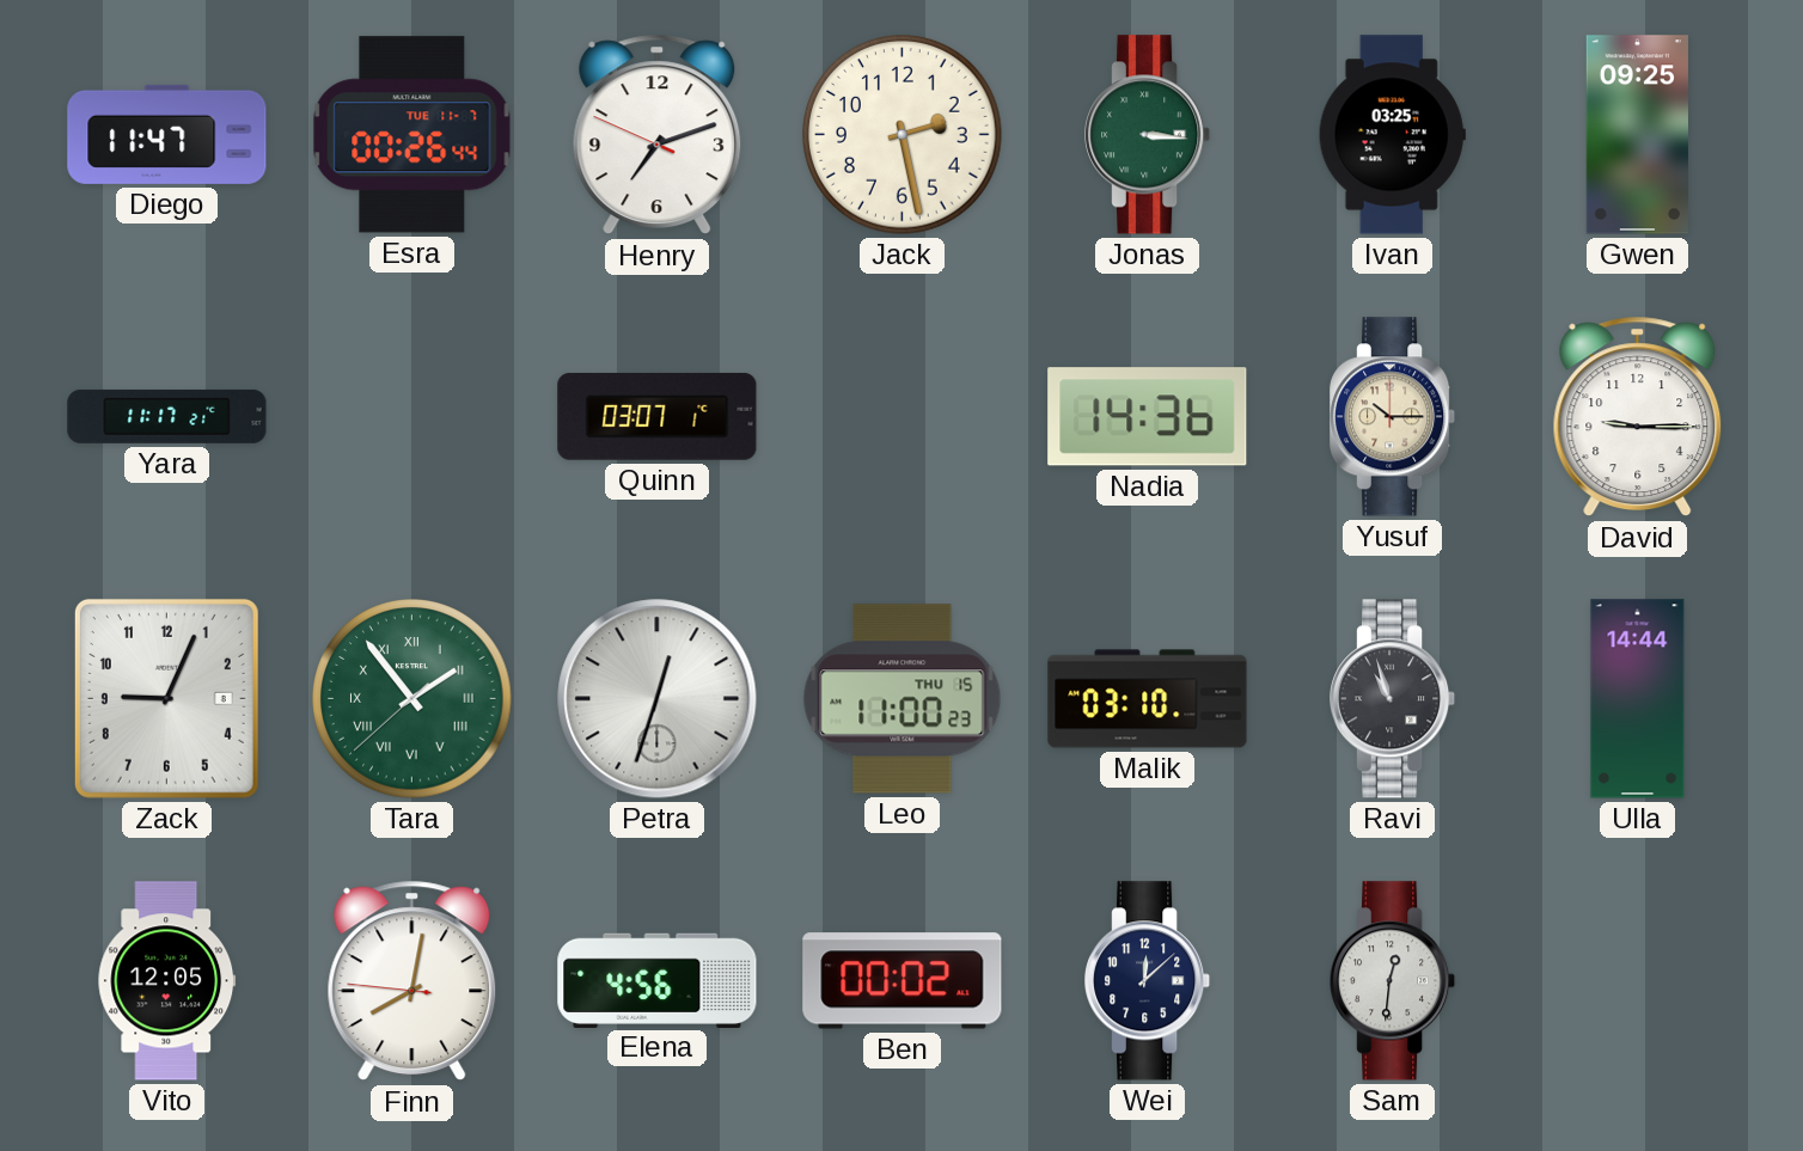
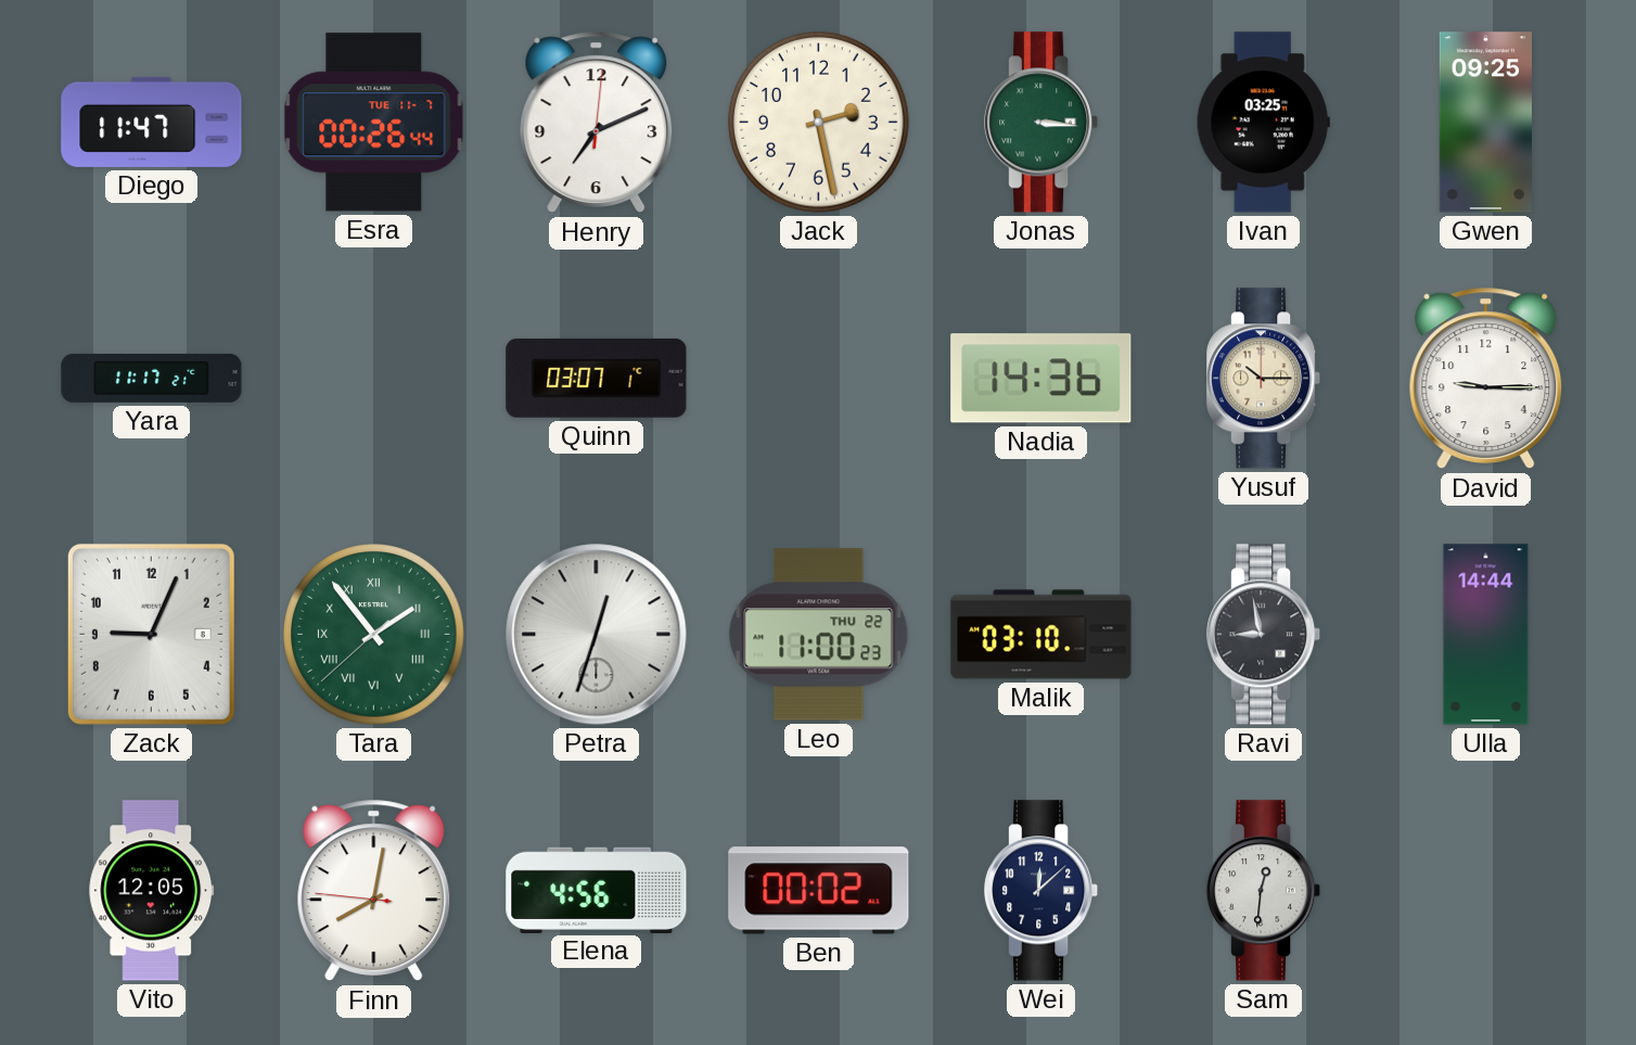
Henry: 7:11:49 -> 7:11:01
Leo date: THU 15 -> THU 22
Ravi: 10:57 -> 8:58
